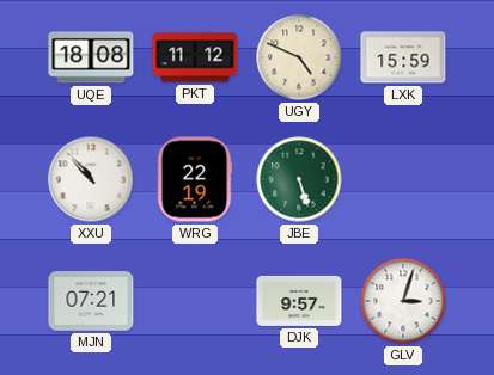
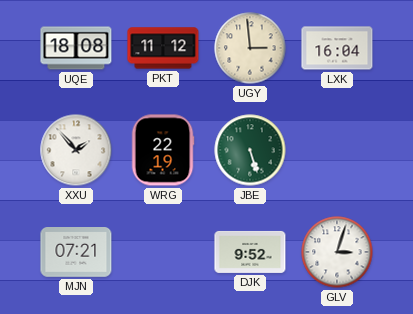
UGY: 4:49 -> 2:59
LXK: 15:59 -> 16:04
XXU: 10:53 -> 1:53
DJK: 9:57 -> 9:52
